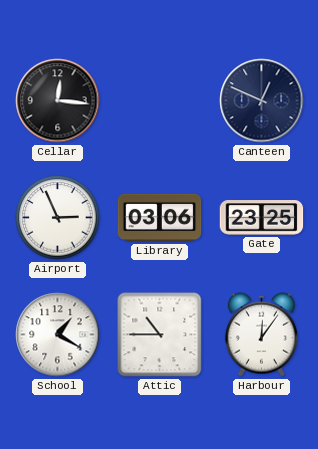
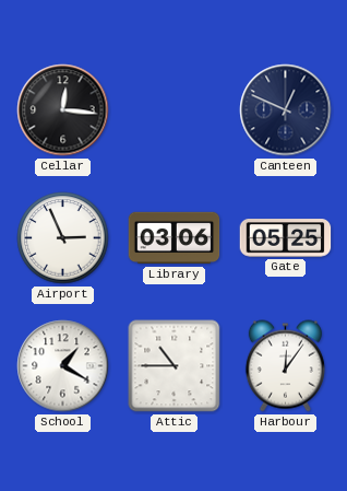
Gate: 23:25 -> 05:25
